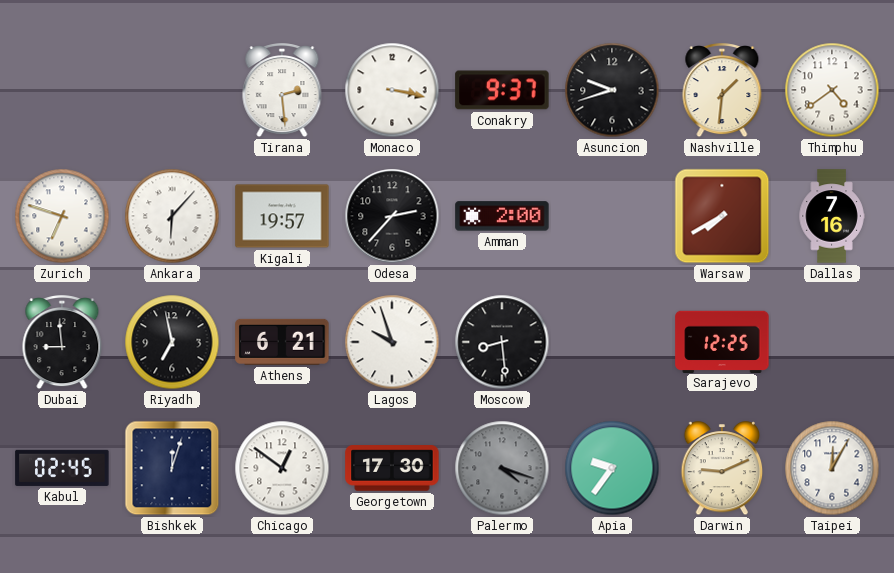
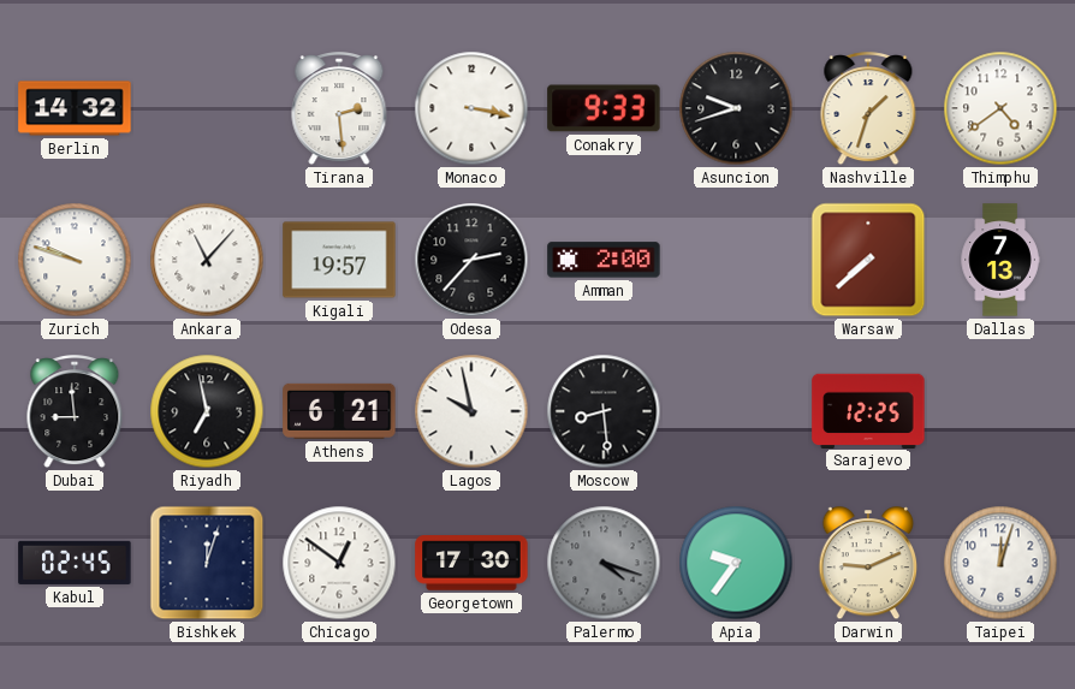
Berlin: none -> 14:32
Conakry: 9:37 -> 9:33
Nashville: 1:31 -> 1:33
Zurich: 6:48 -> 9:48
Ankara: 6:07 -> 11:07
Warsaw: 7:40 -> 7:38
Dallas: 7:16 -> 7:13
Lagos: 9:57 -> 9:58
Taipei: 12:05 -> 12:03
